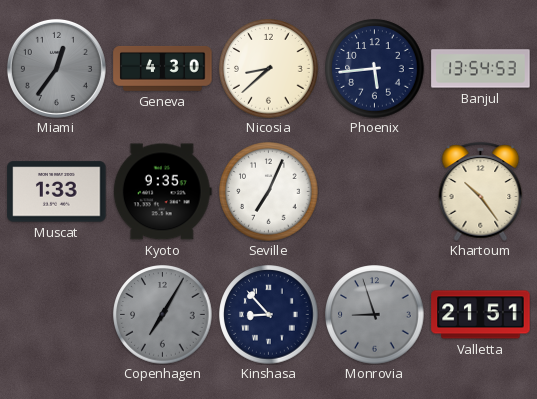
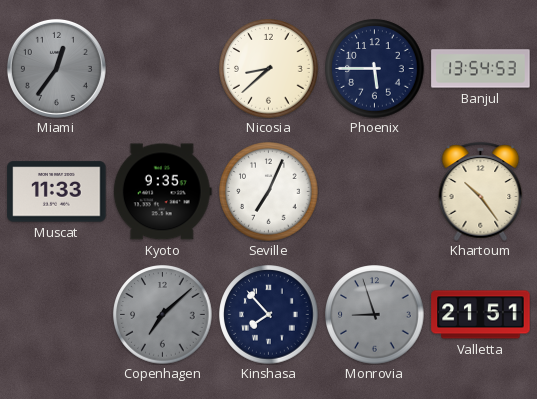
Geneva: 4:30 -> none
Phoenix: 5:44 -> 5:45
Muscat: 1:33 -> 11:33
Copenhagen: 7:05 -> 7:08
Kinshasa: 8:53 -> 7:53
